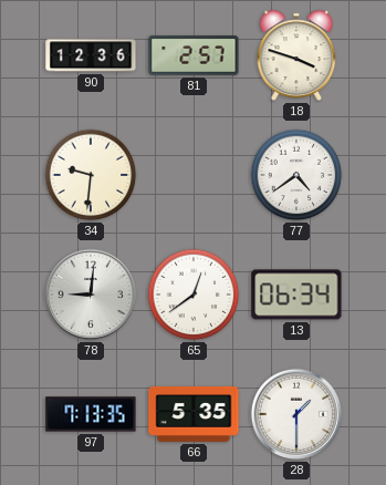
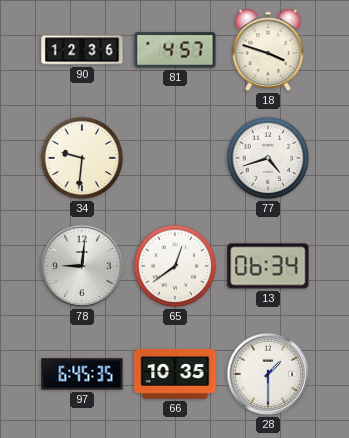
81: 2:57 -> 4:57
77: 4:39 -> 4:42
97: 7:13 -> 6:45
66: 5:35 -> 10:35
